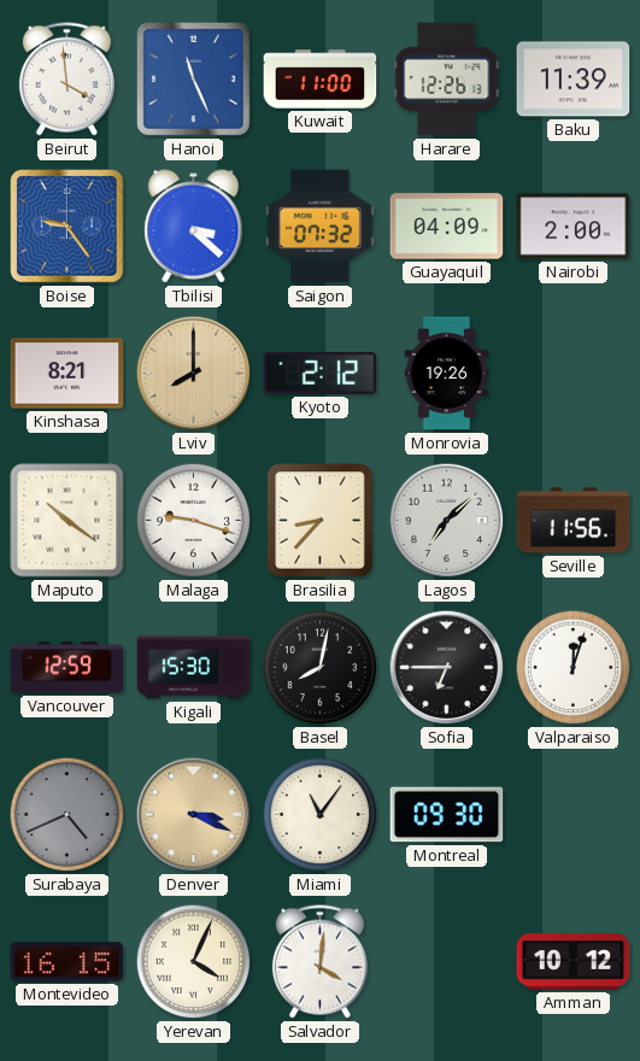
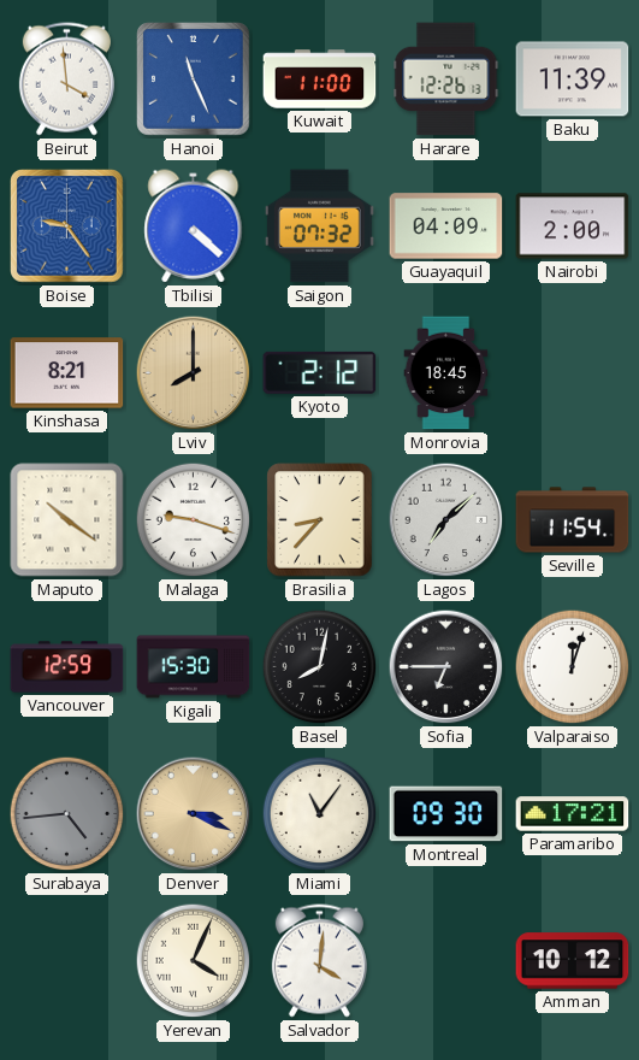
Tbilisi: 3:22 -> 4:22
Monrovia: 19:26 -> 18:45
Seville: 11:56 -> 11:54
Surabaya: 4:41 -> 4:44
Paramaribo: none -> 17:21
Montevideo: 16:15 -> none
